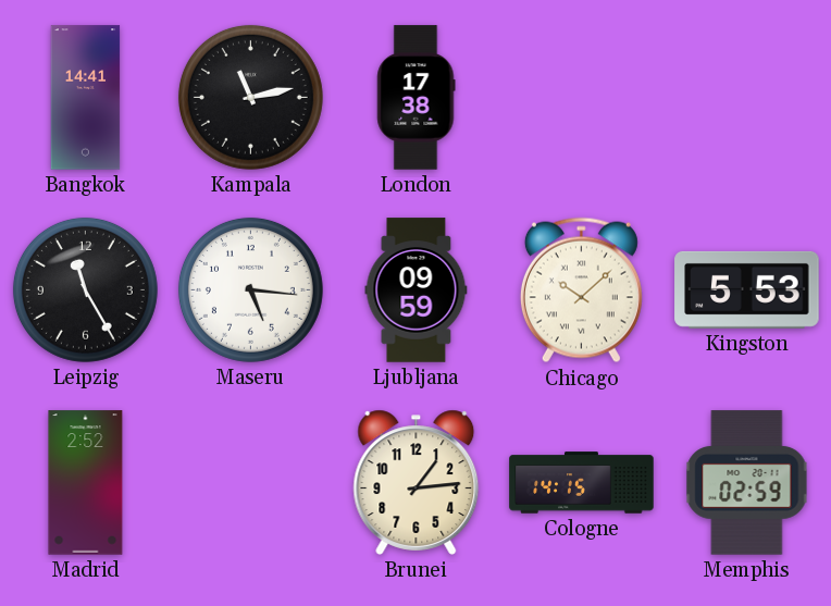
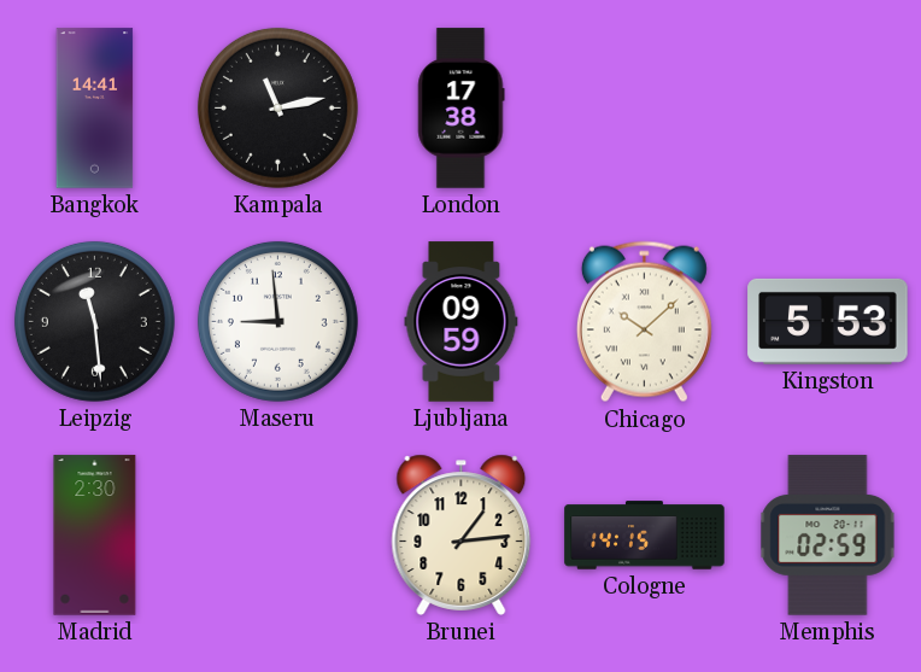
Leipzig: 11:25 -> 11:29
Maseru: 5:16 -> 8:59
Madrid: 2:52 -> 2:30
